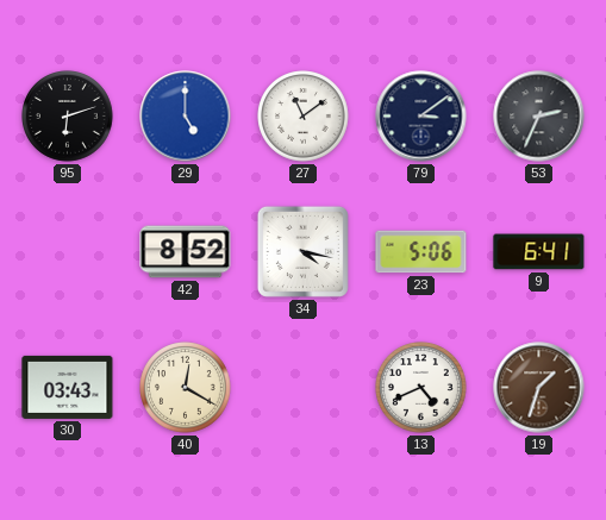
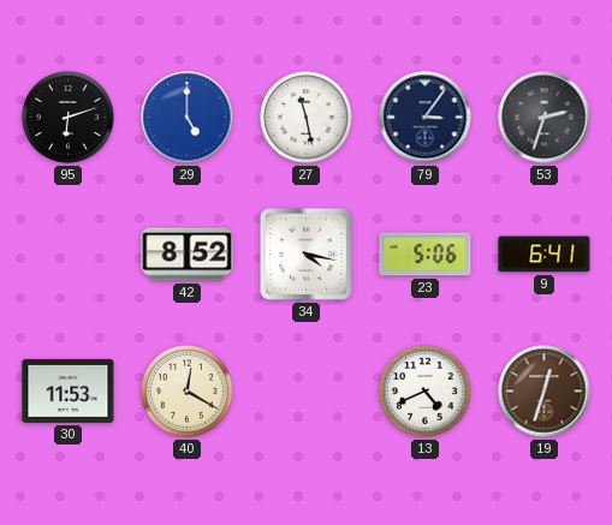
27: 11:09 -> 11:28
79: 3:09 -> 3:06
53: 2:34 -> 2:33
30: 03:43 -> 11:53
19: 1:33 -> 12:33
